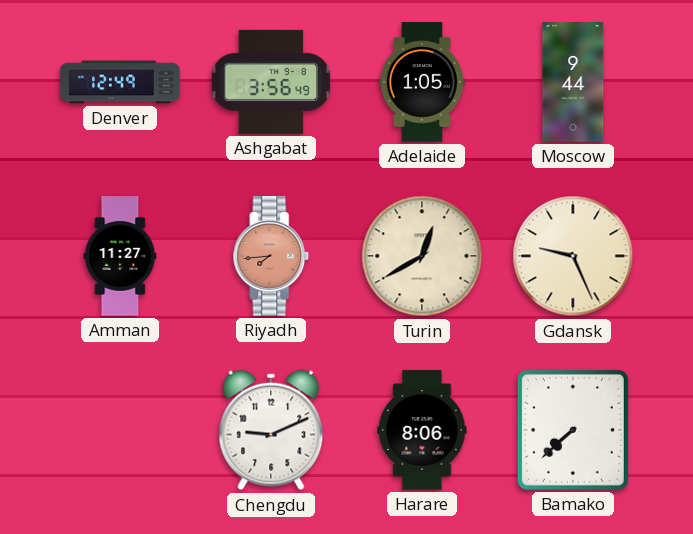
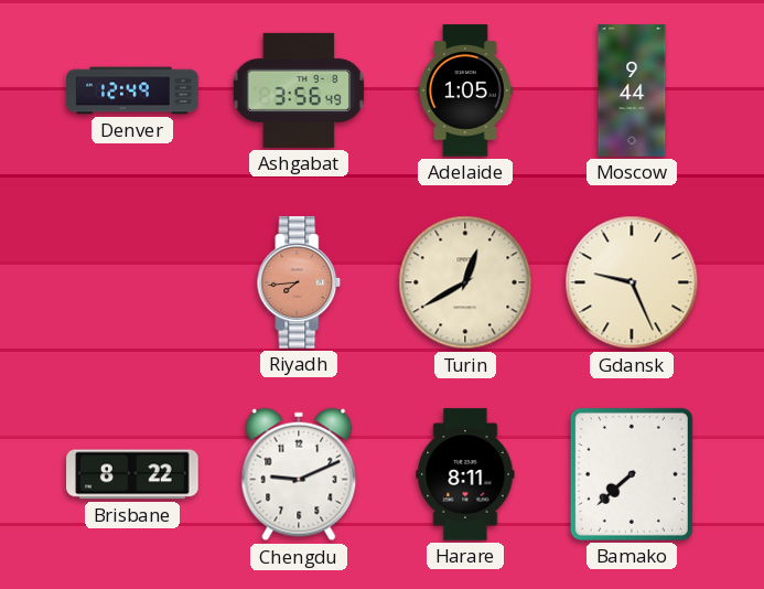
Amman: 11:27 -> none
Brisbane: none -> 8:22
Harare: 8:06 -> 8:11
